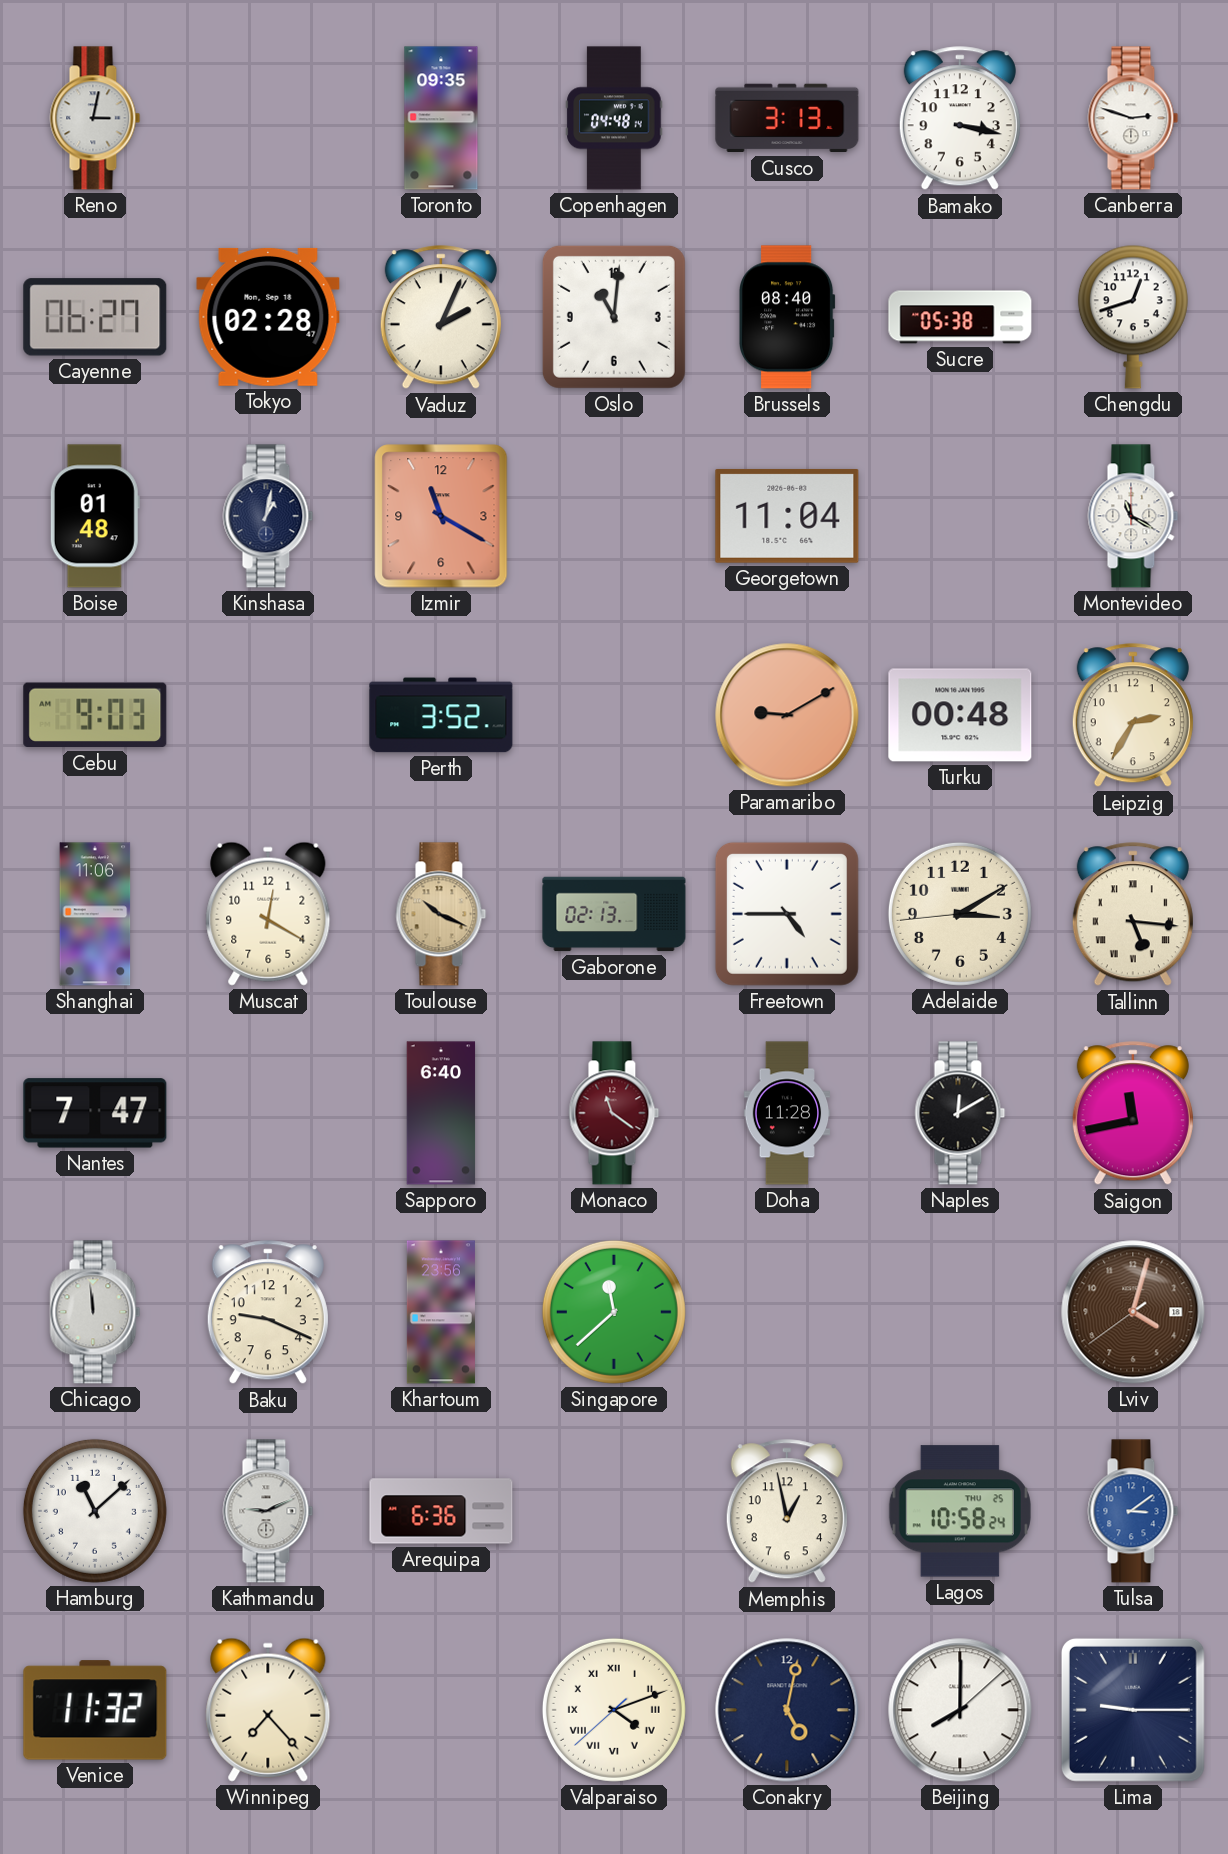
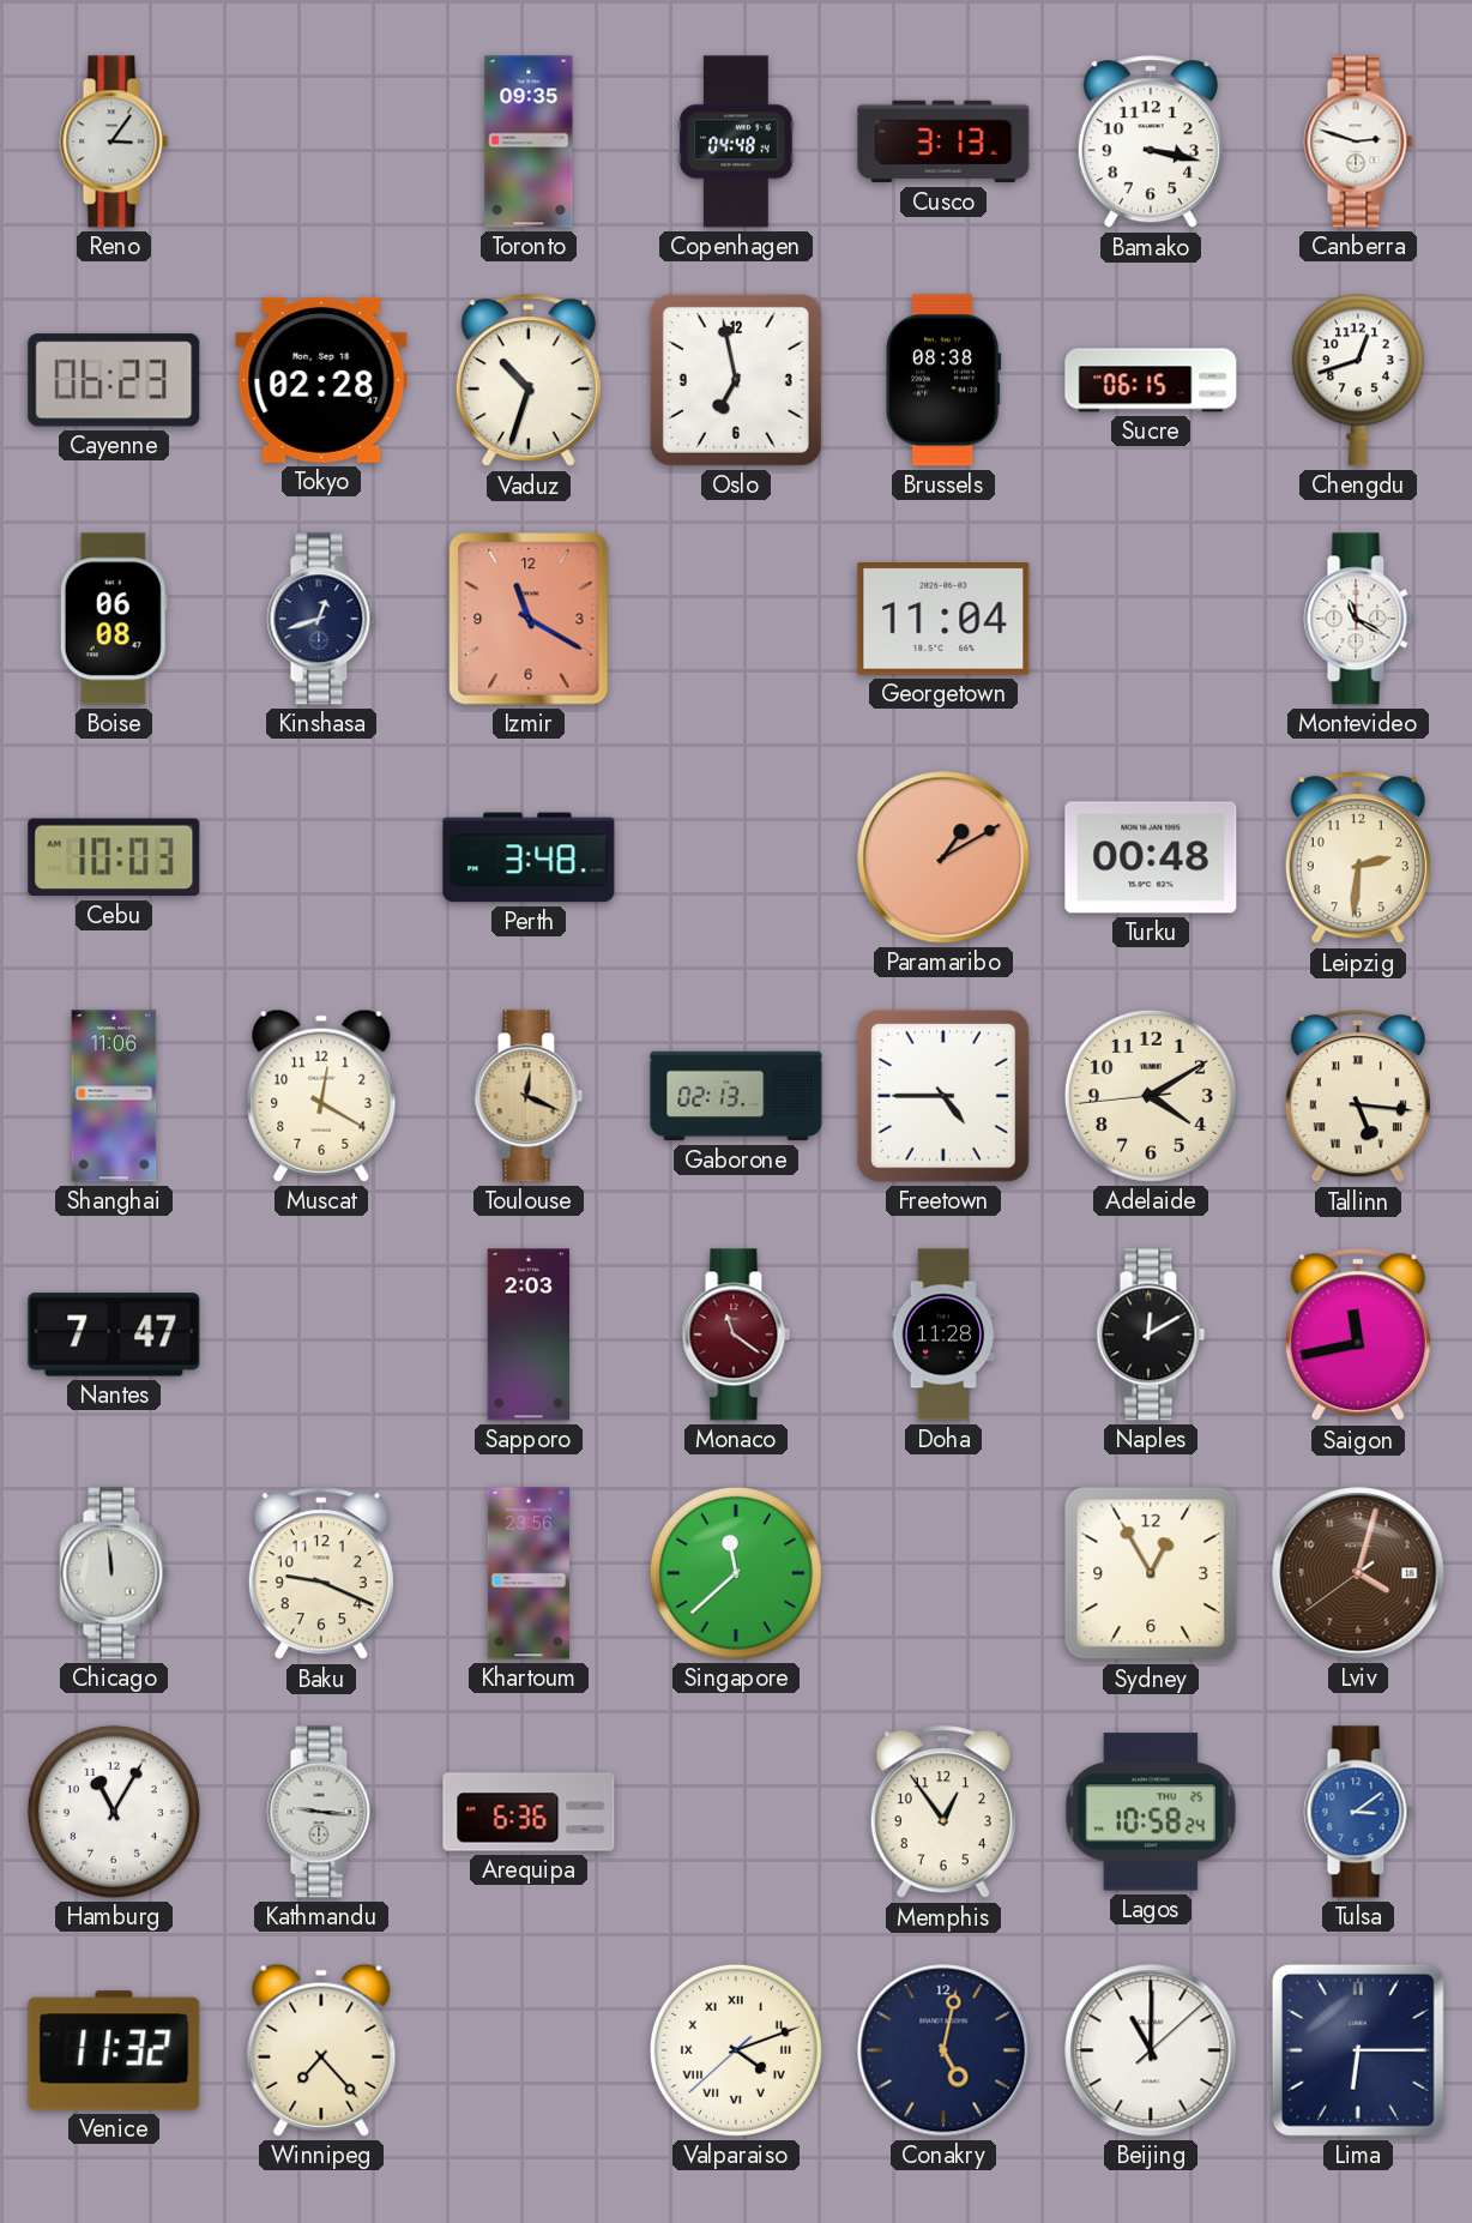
Reno: 3:02 -> 3:06
Cayenne: 06:27 -> 06:23
Vaduz: 2:04 -> 10:33
Oslo: 11:01 -> 6:58
Brussels: 08:40 -> 08:38
Sucre: 05:38 -> 06:15
Boise: 01:48 -> 06:08
Kinshasa: 1:02 -> 12:42
Cebu: 9:03 -> 10:03
Perth: 3:52 -> 3:48
Paramaribo: 9:10 -> 1:10
Leipzig: 2:35 -> 2:31
Toulouse: 10:19 -> 12:19
Adelaide: 3:09 -> 4:09
Sapporo: 6:40 -> 2:03
Sydney: none -> 12:55
Hamburg: 11:08 -> 11:05
Kathmandu: 9:11 -> 9:16
Memphis: 12:58 -> 12:54
Beijing: 8:00 -> 11:00
Lima: 9:15 -> 6:15
